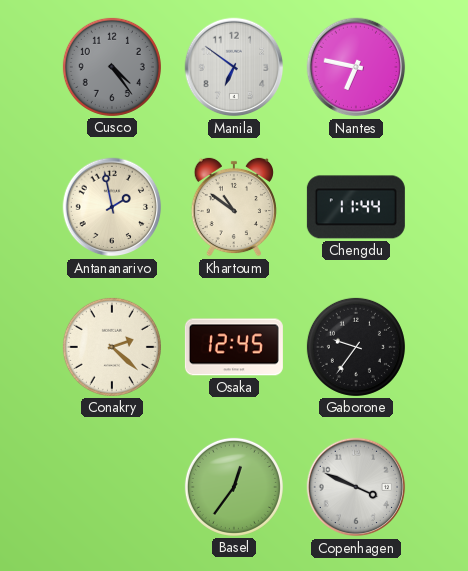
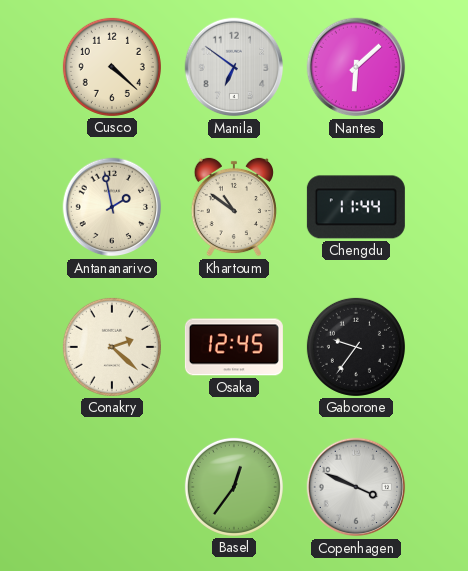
Cusco: 4:24 -> 4:22
Cusco dial: grey -> cream
Nantes: 6:47 -> 6:08
